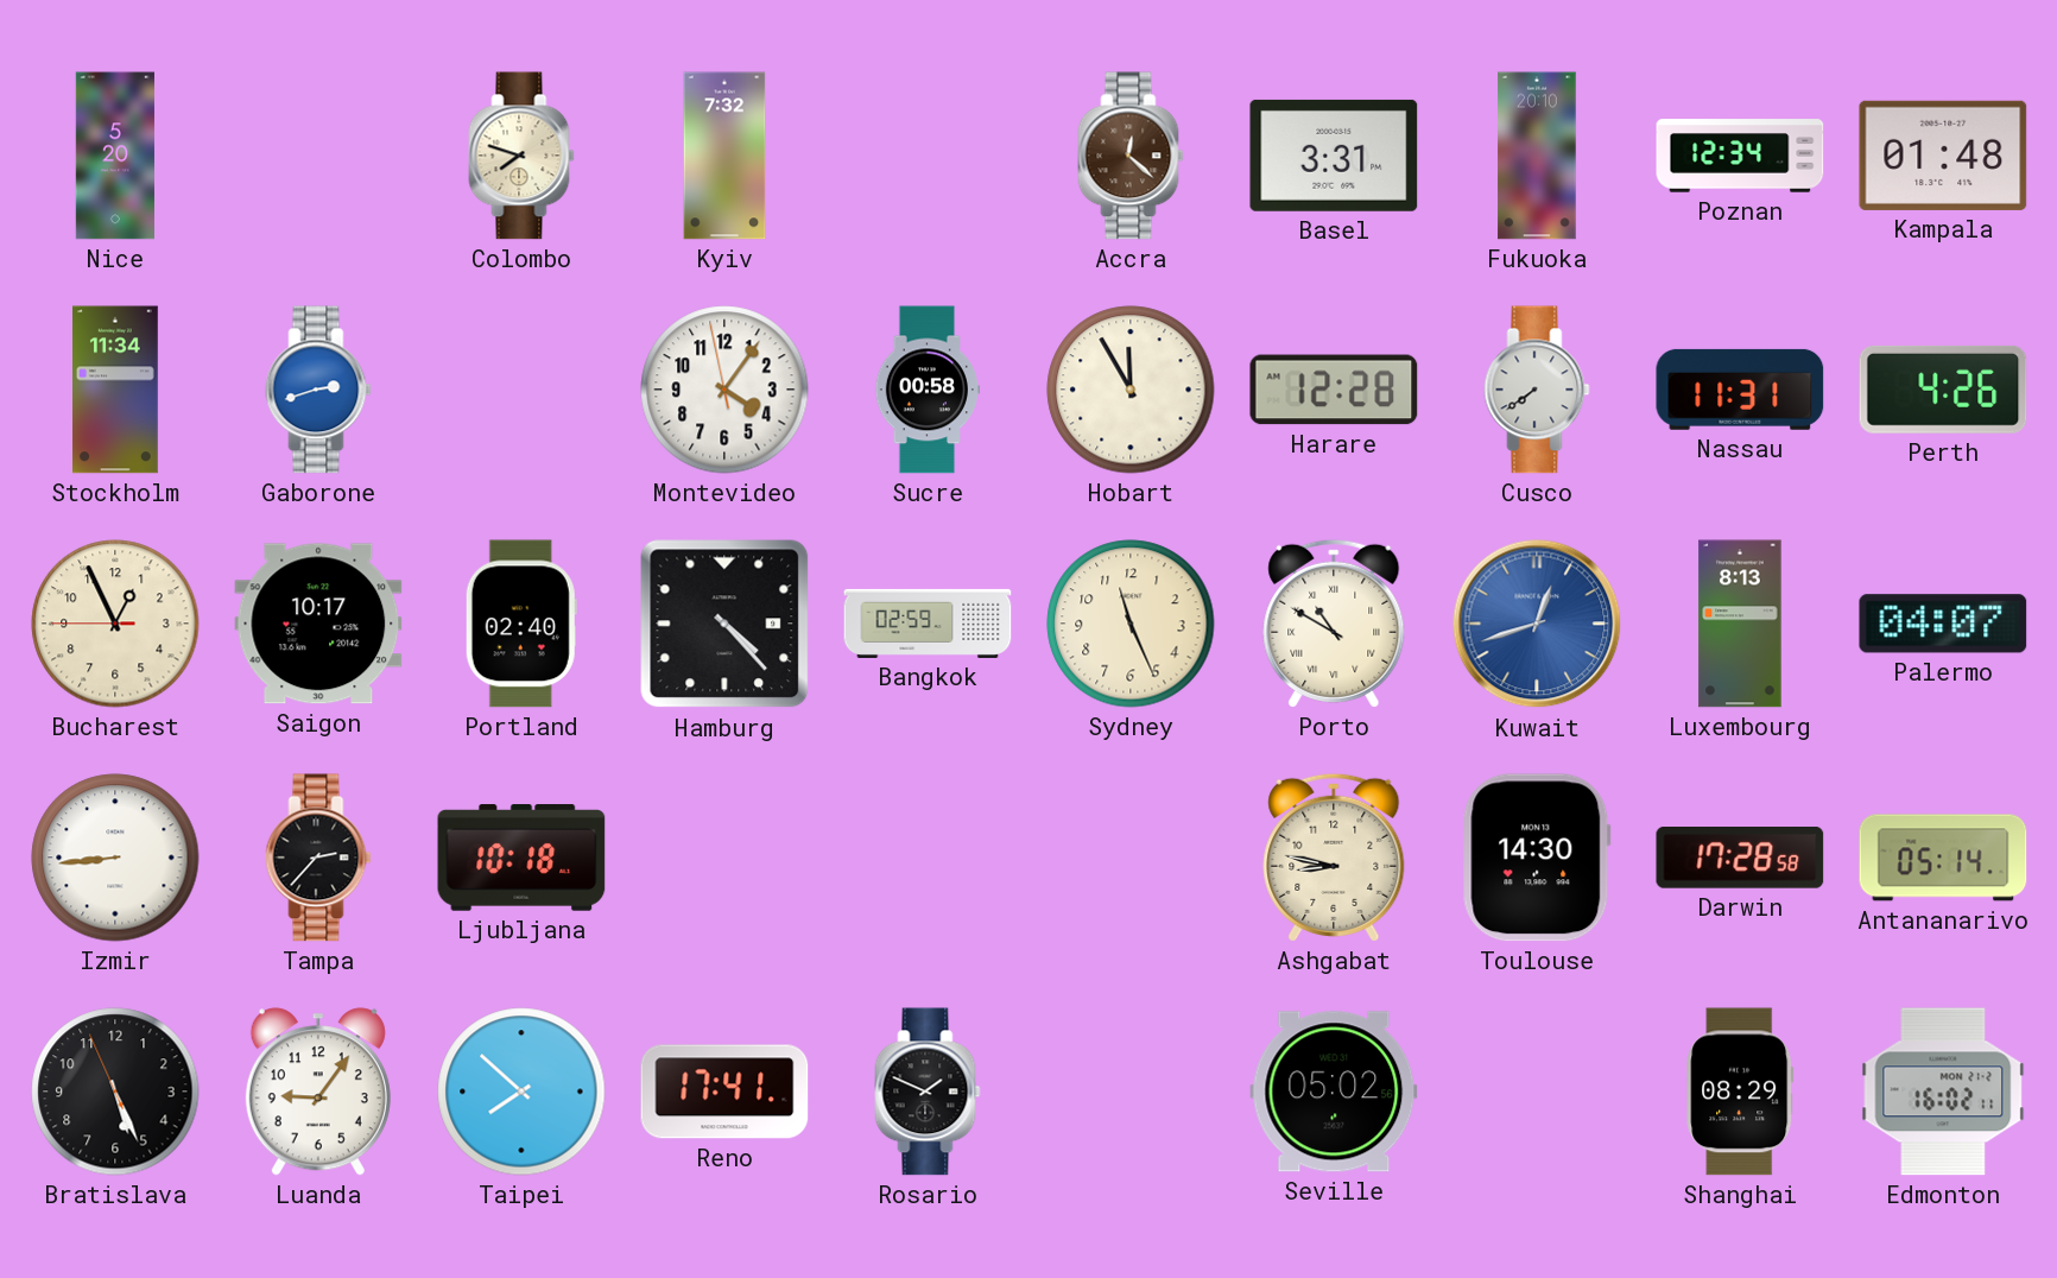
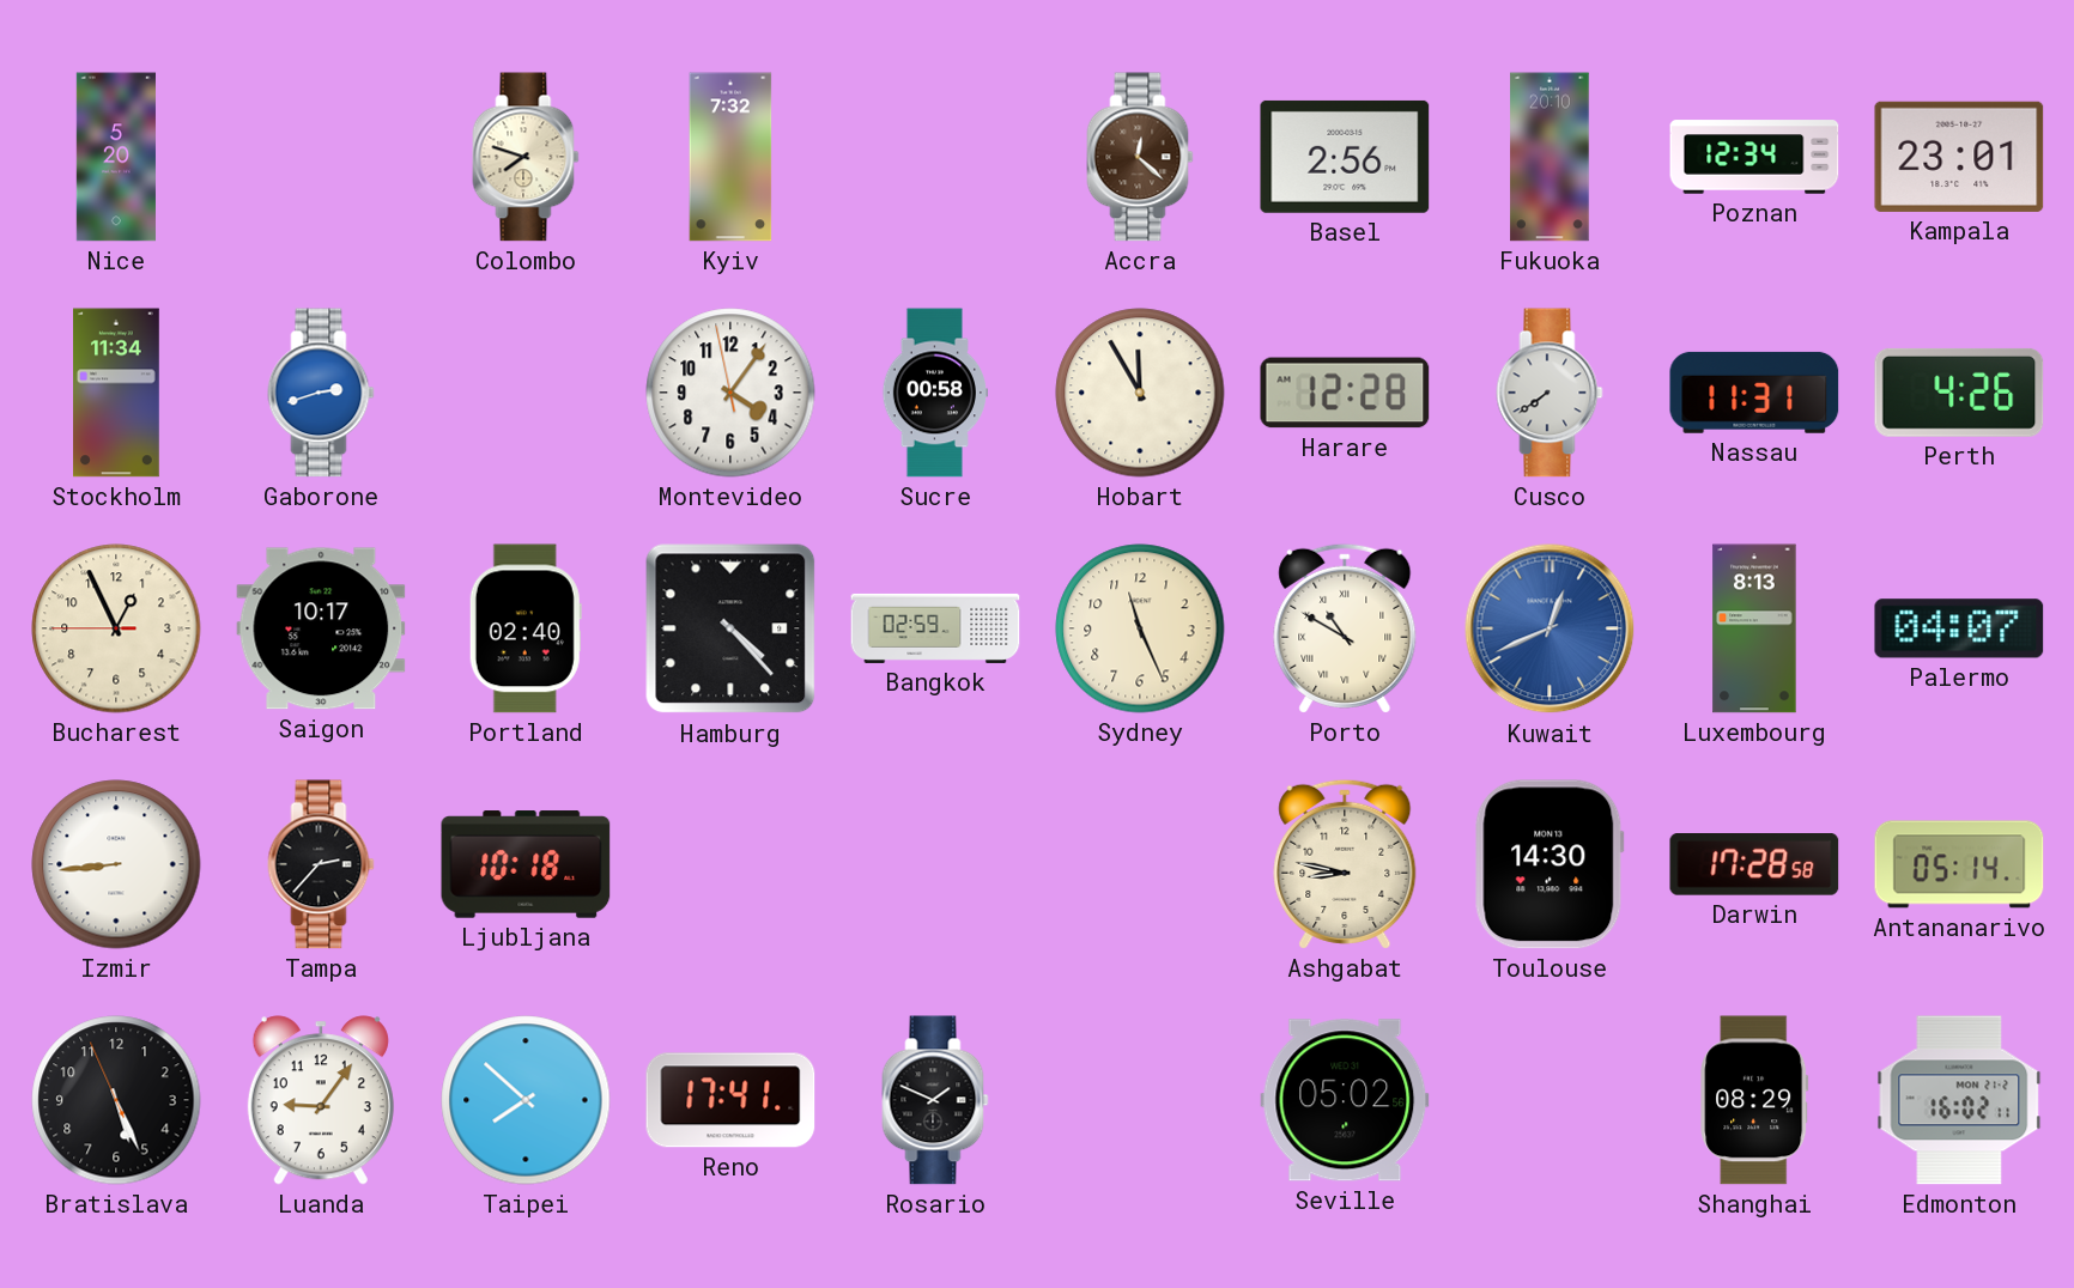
Basel: 3:31 -> 2:56
Kampala: 01:48 -> 23:01
Kuwait: 12:42 -> 12:41
